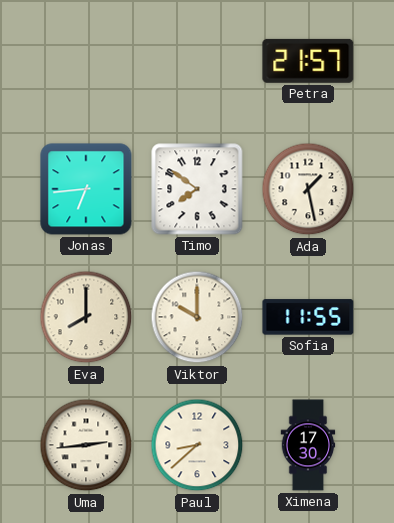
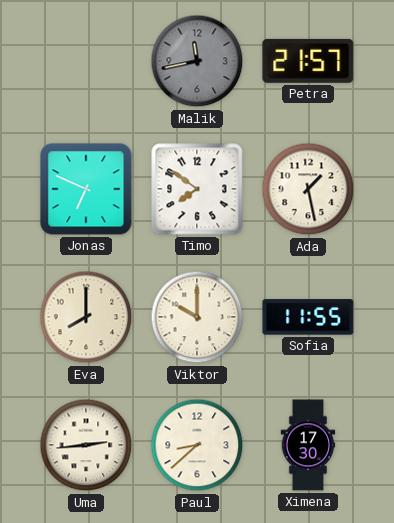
Malik: none -> 11:43
Jonas: 6:44 -> 6:49
